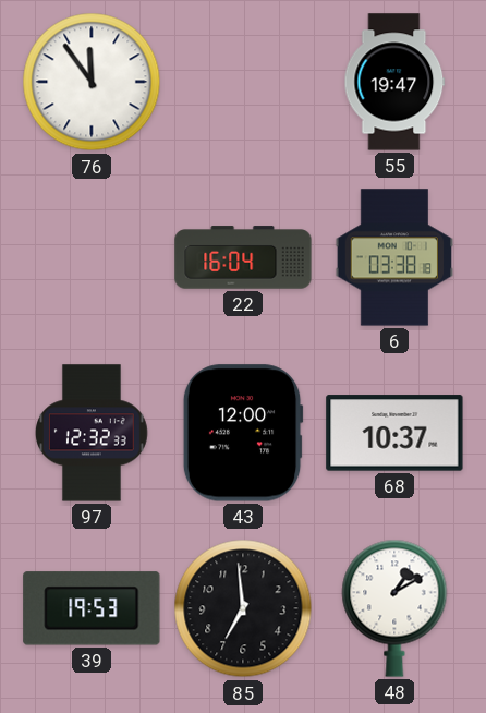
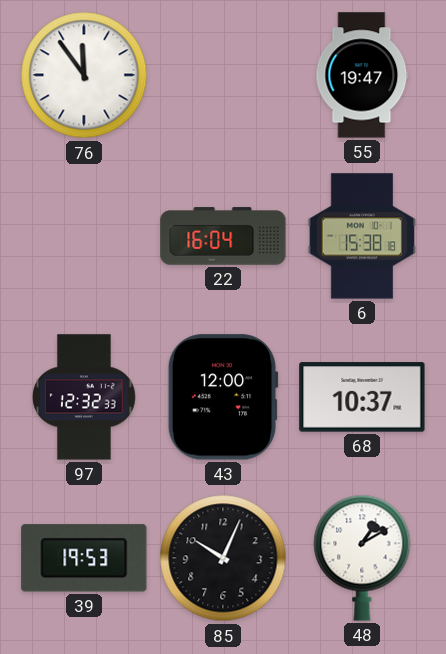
6: 03:38 -> 15:38
85: 6:59 -> 10:04
